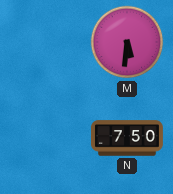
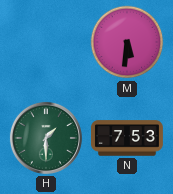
H: none -> 1:30
N: 7:50 -> 7:53
